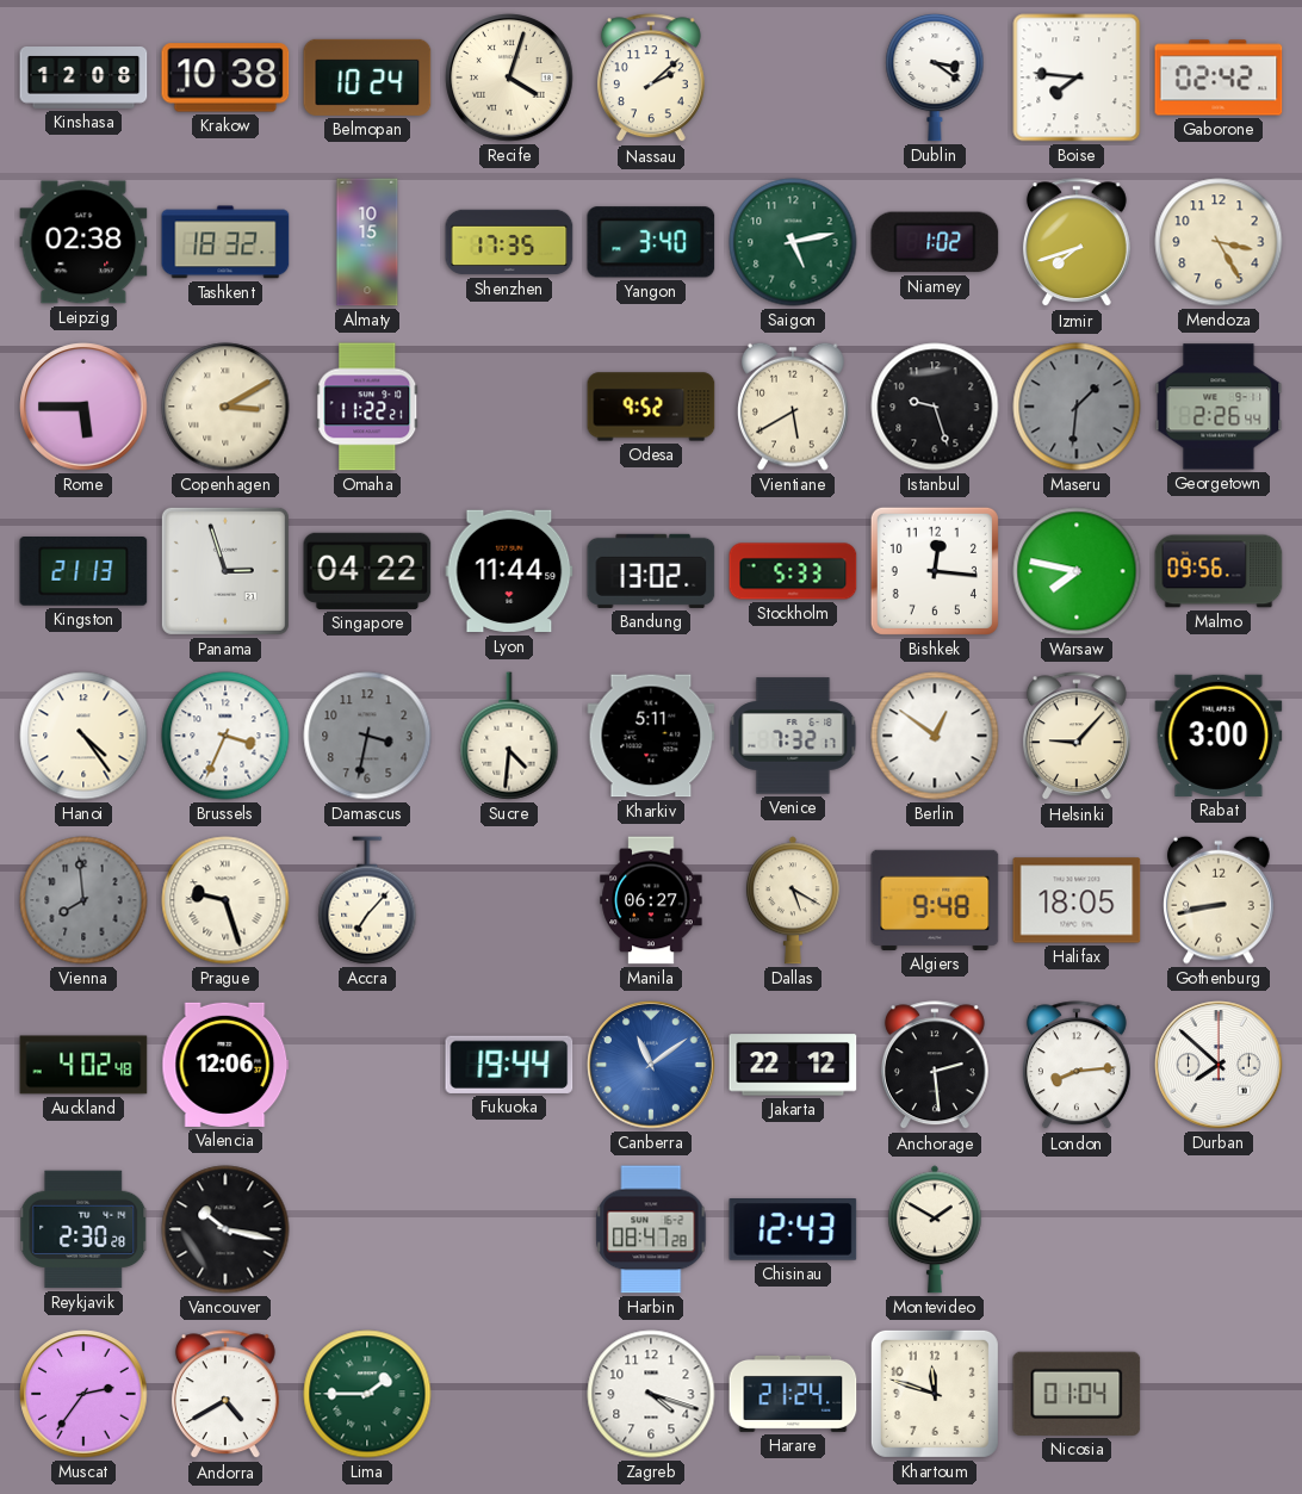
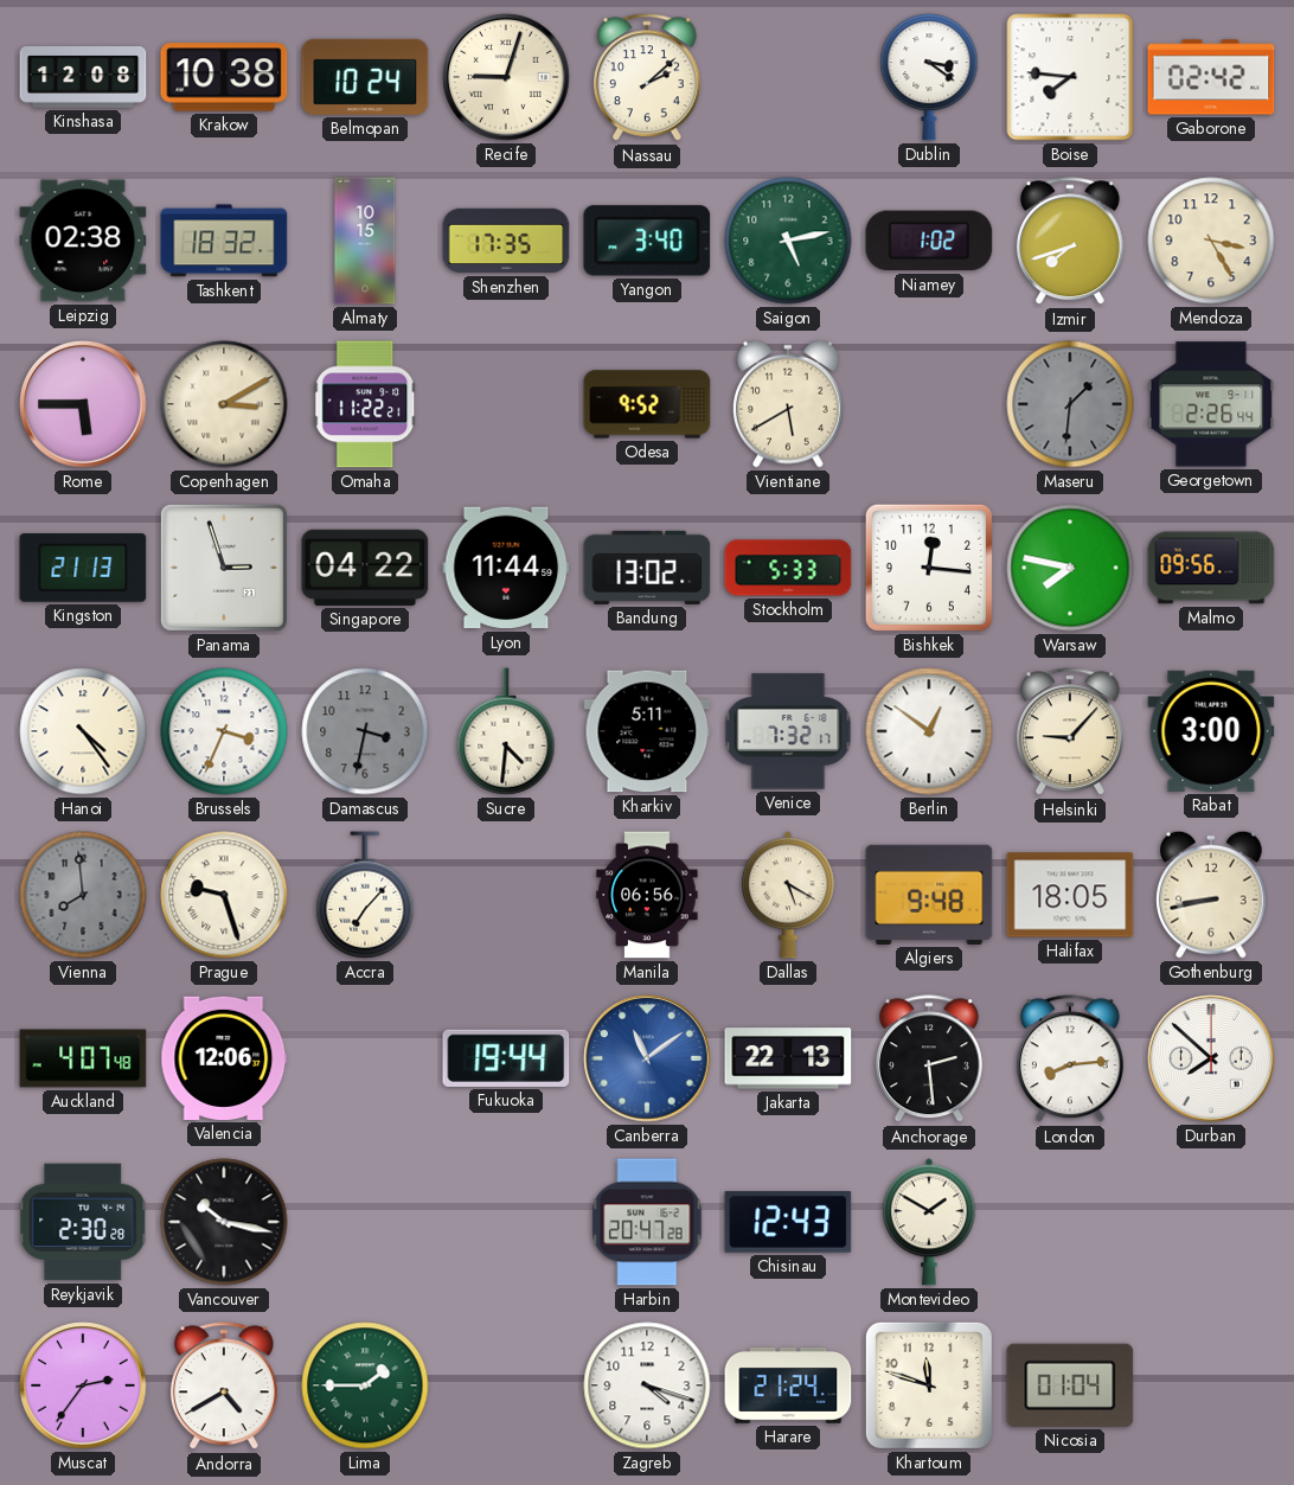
Recife: 4:03 -> 9:03
Istanbul: 9:27 -> none
Manila: 06:27 -> 06:56
Auckland: 4:02 -> 4:07
Jakarta: 22:12 -> 22:13
Harbin: 08:47 -> 20:47
